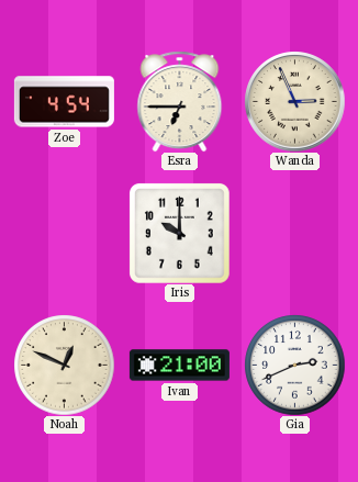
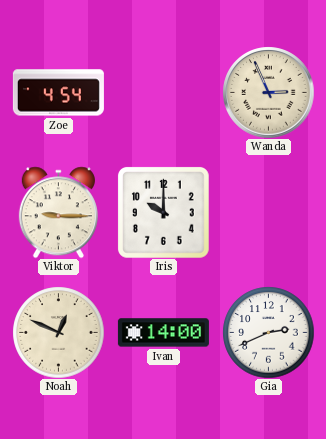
Esra: 6:45 -> none
Viktor: none -> 9:15
Ivan: 21:00 -> 14:00
